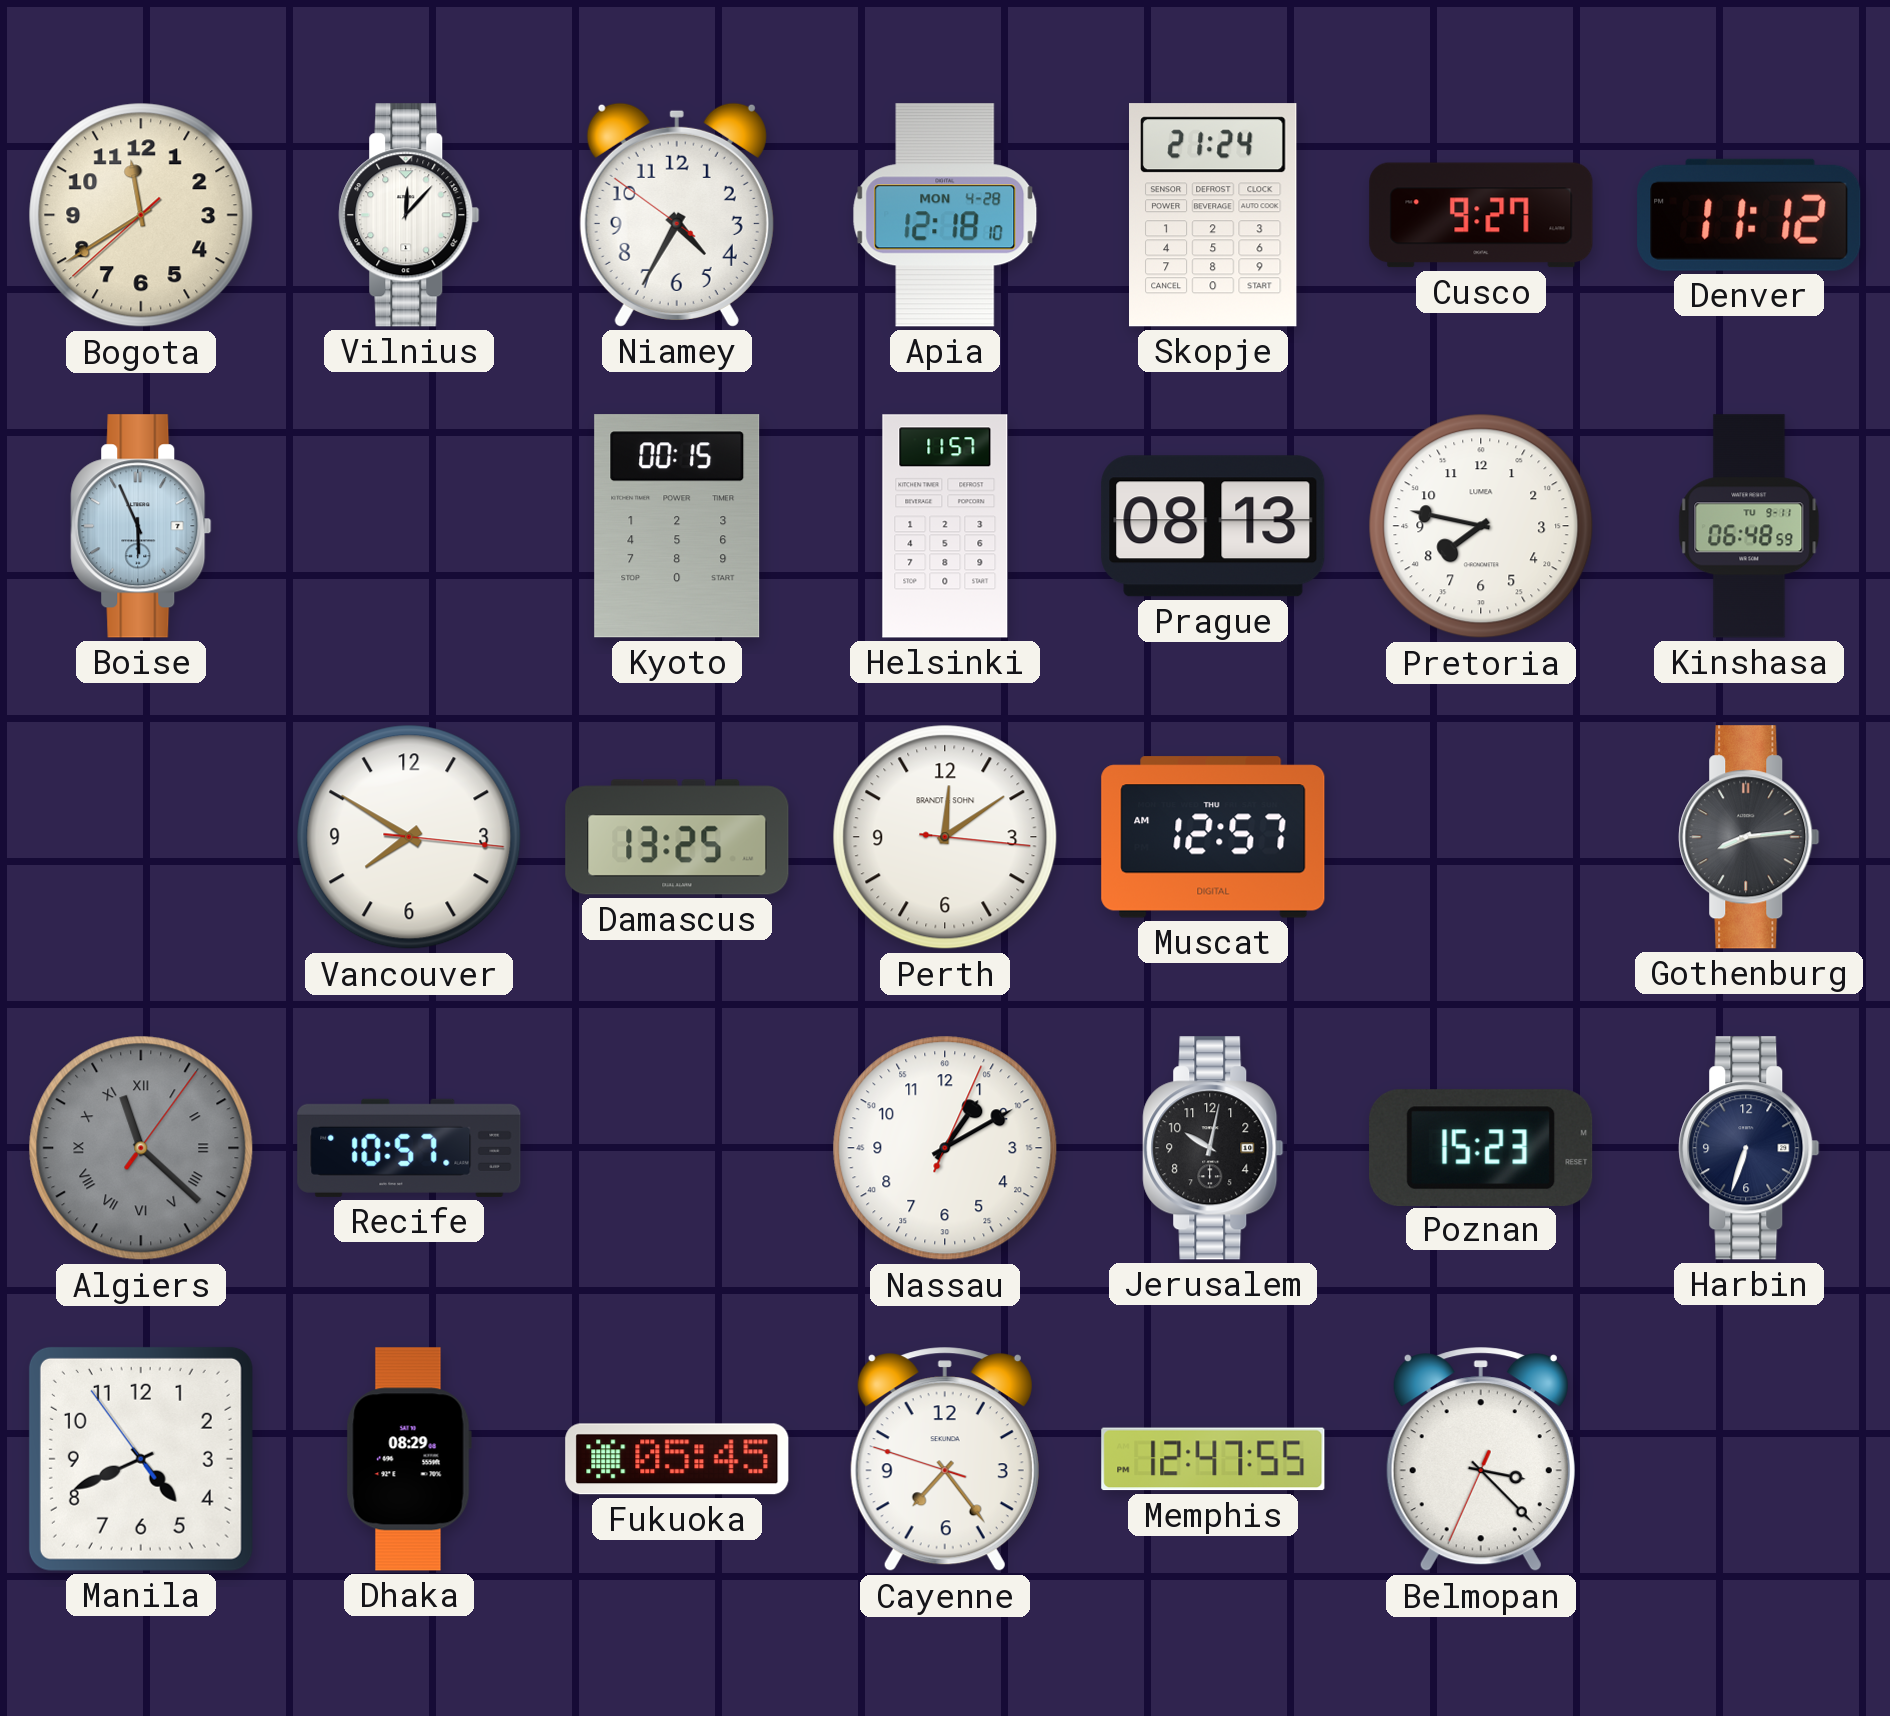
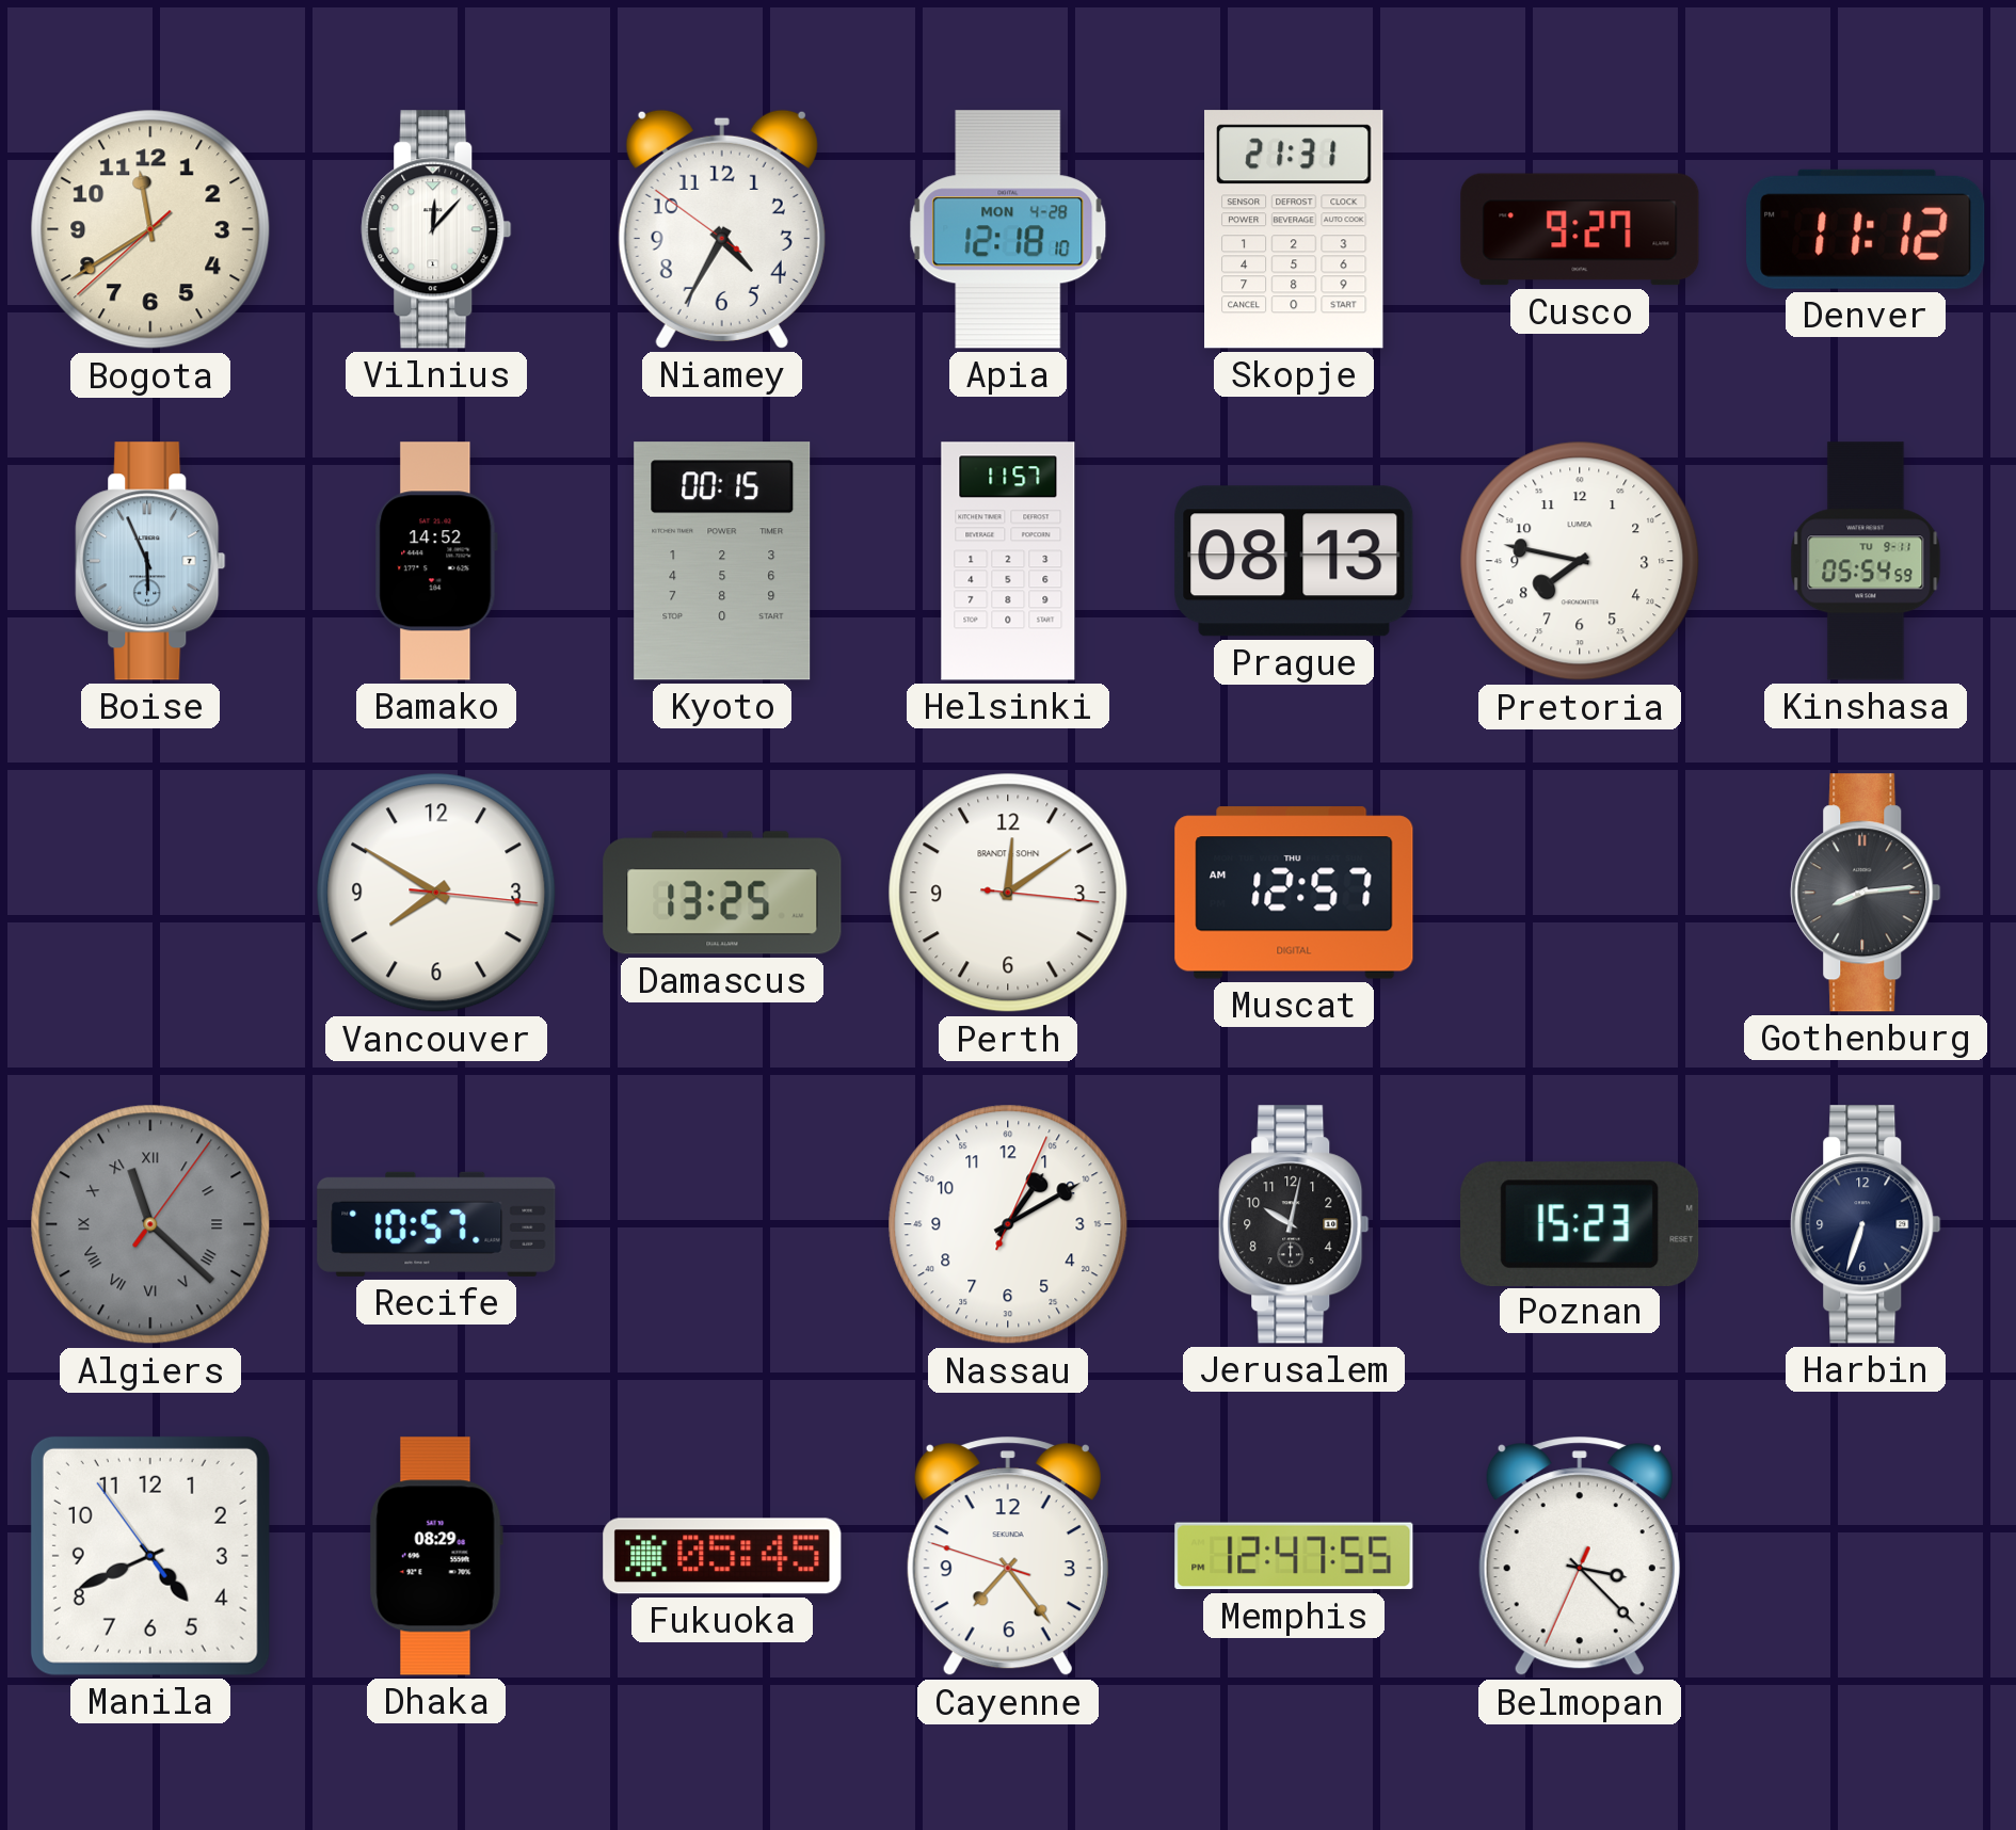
Skopje: 21:24 -> 21:31
Bamako: none -> 14:52
Kinshasa: 06:48 -> 05:54
